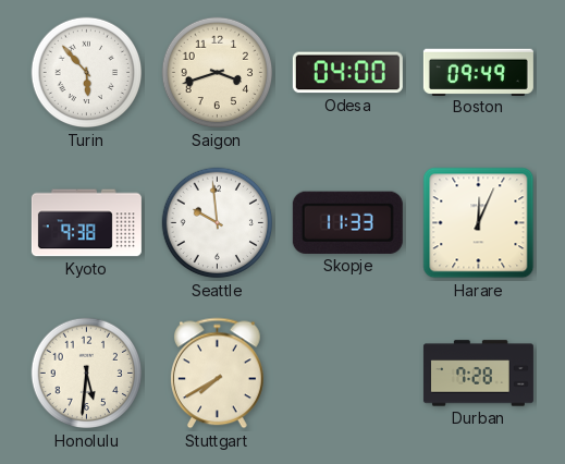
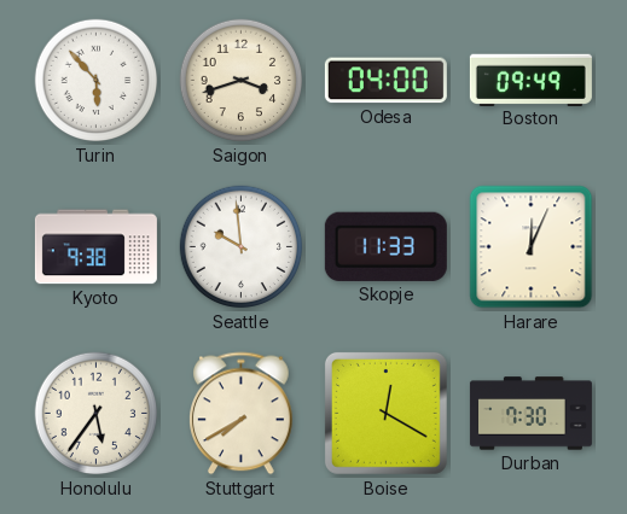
Honolulu: 5:31 -> 5:36
Boise: none -> 12:20
Durban: 7:28 -> 7:30
